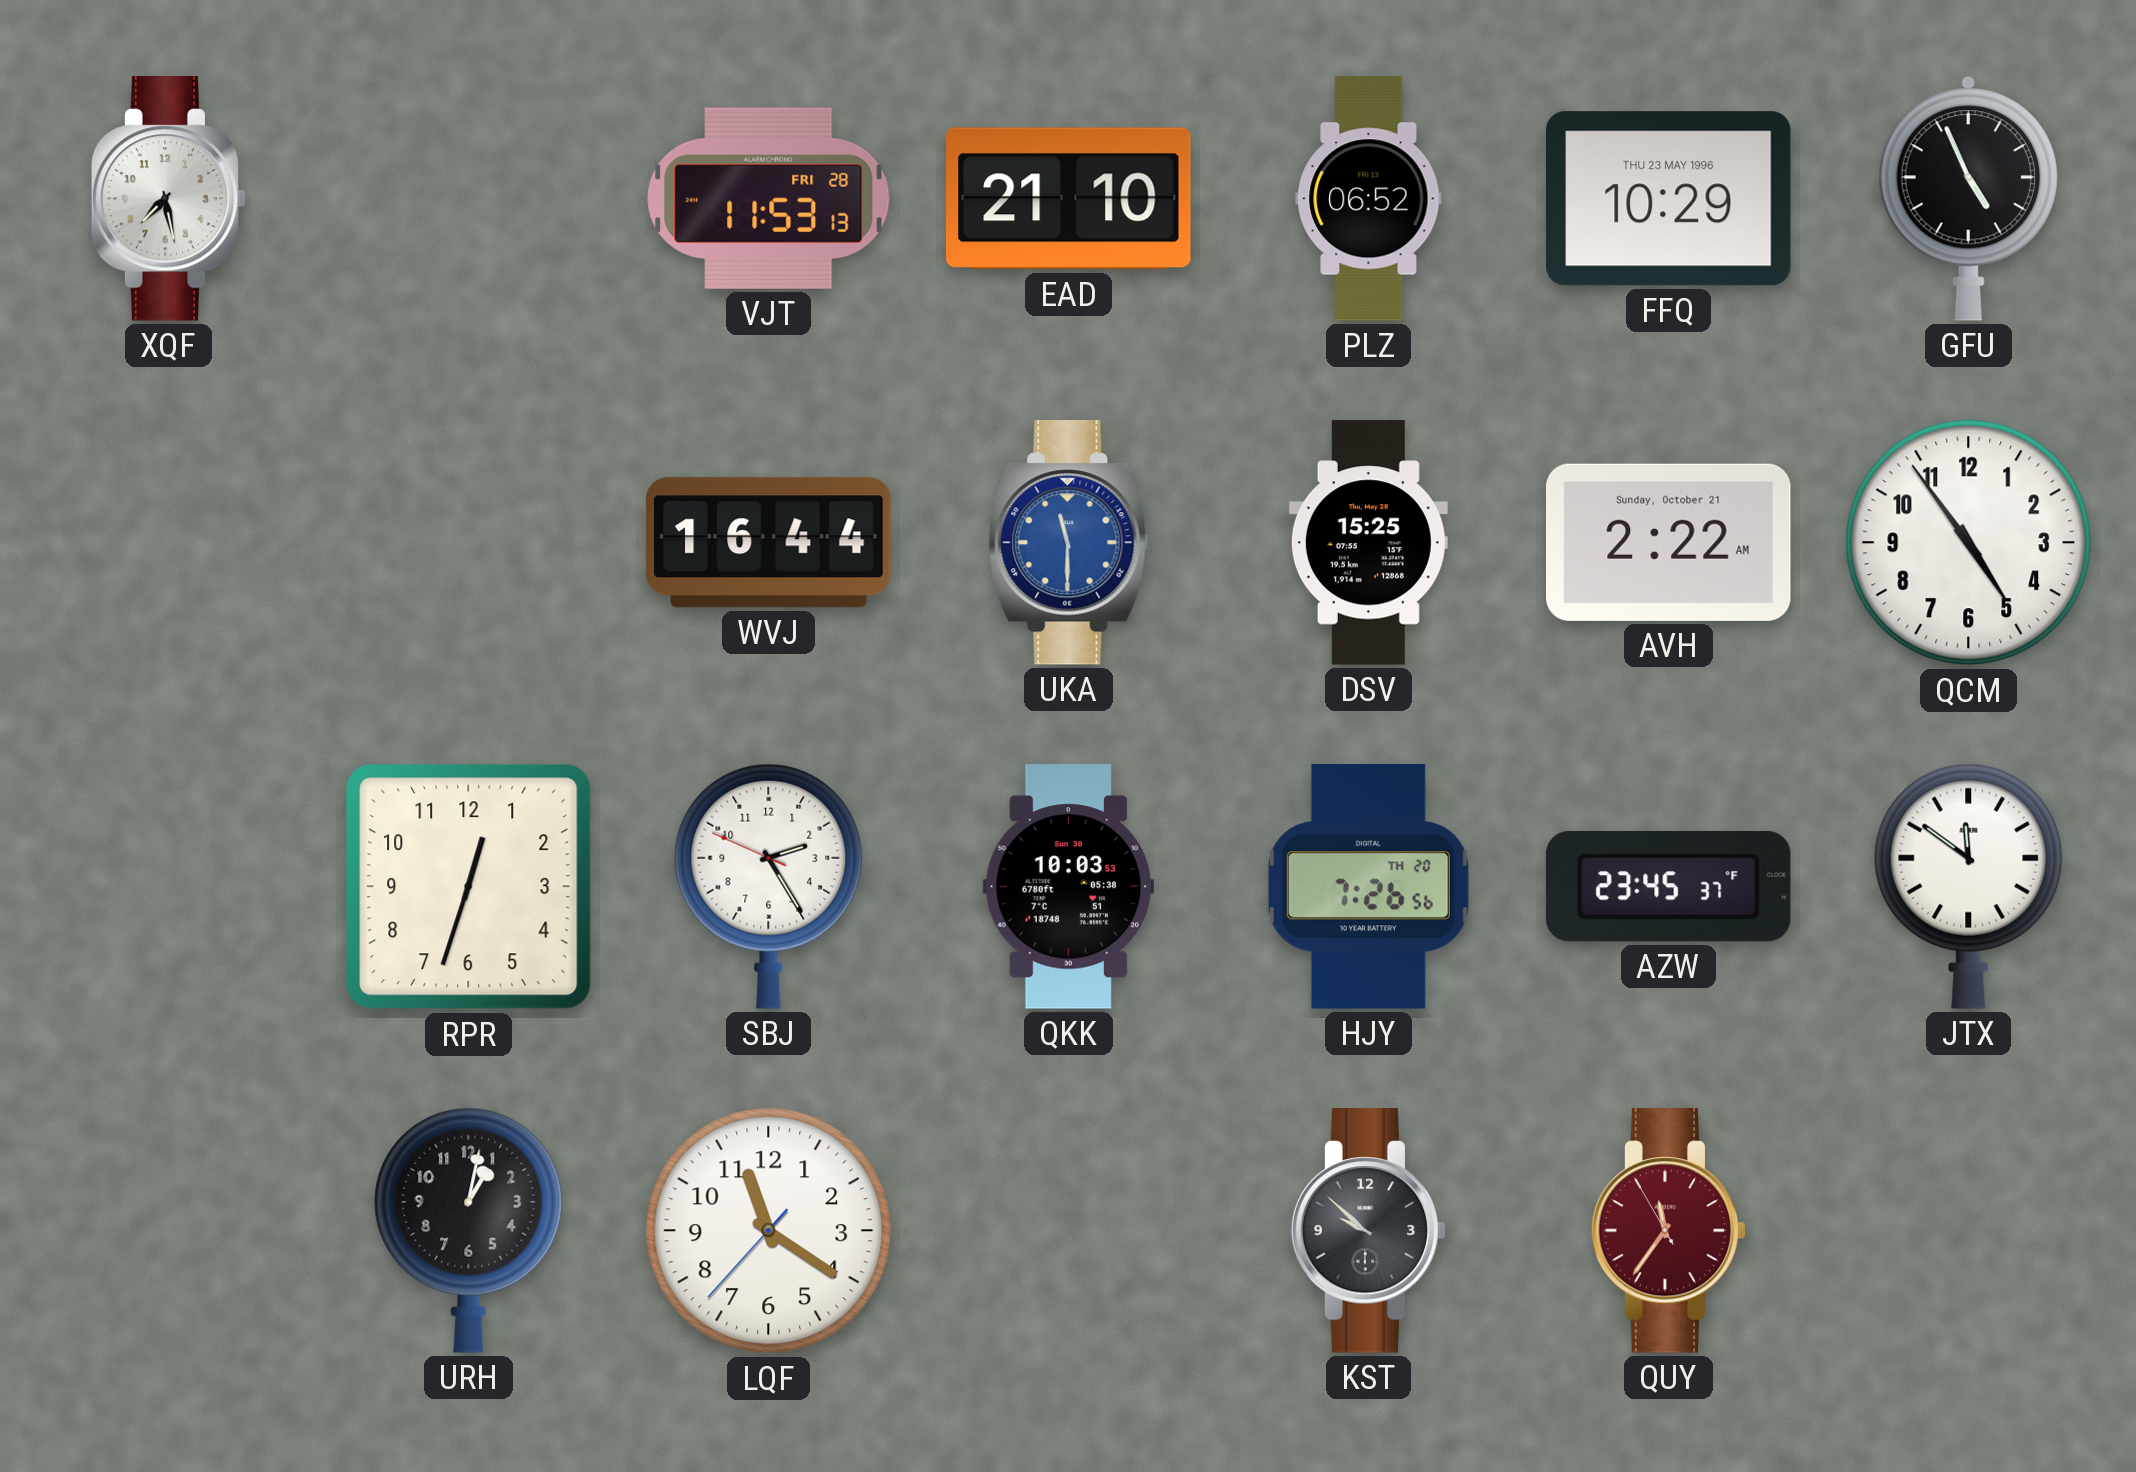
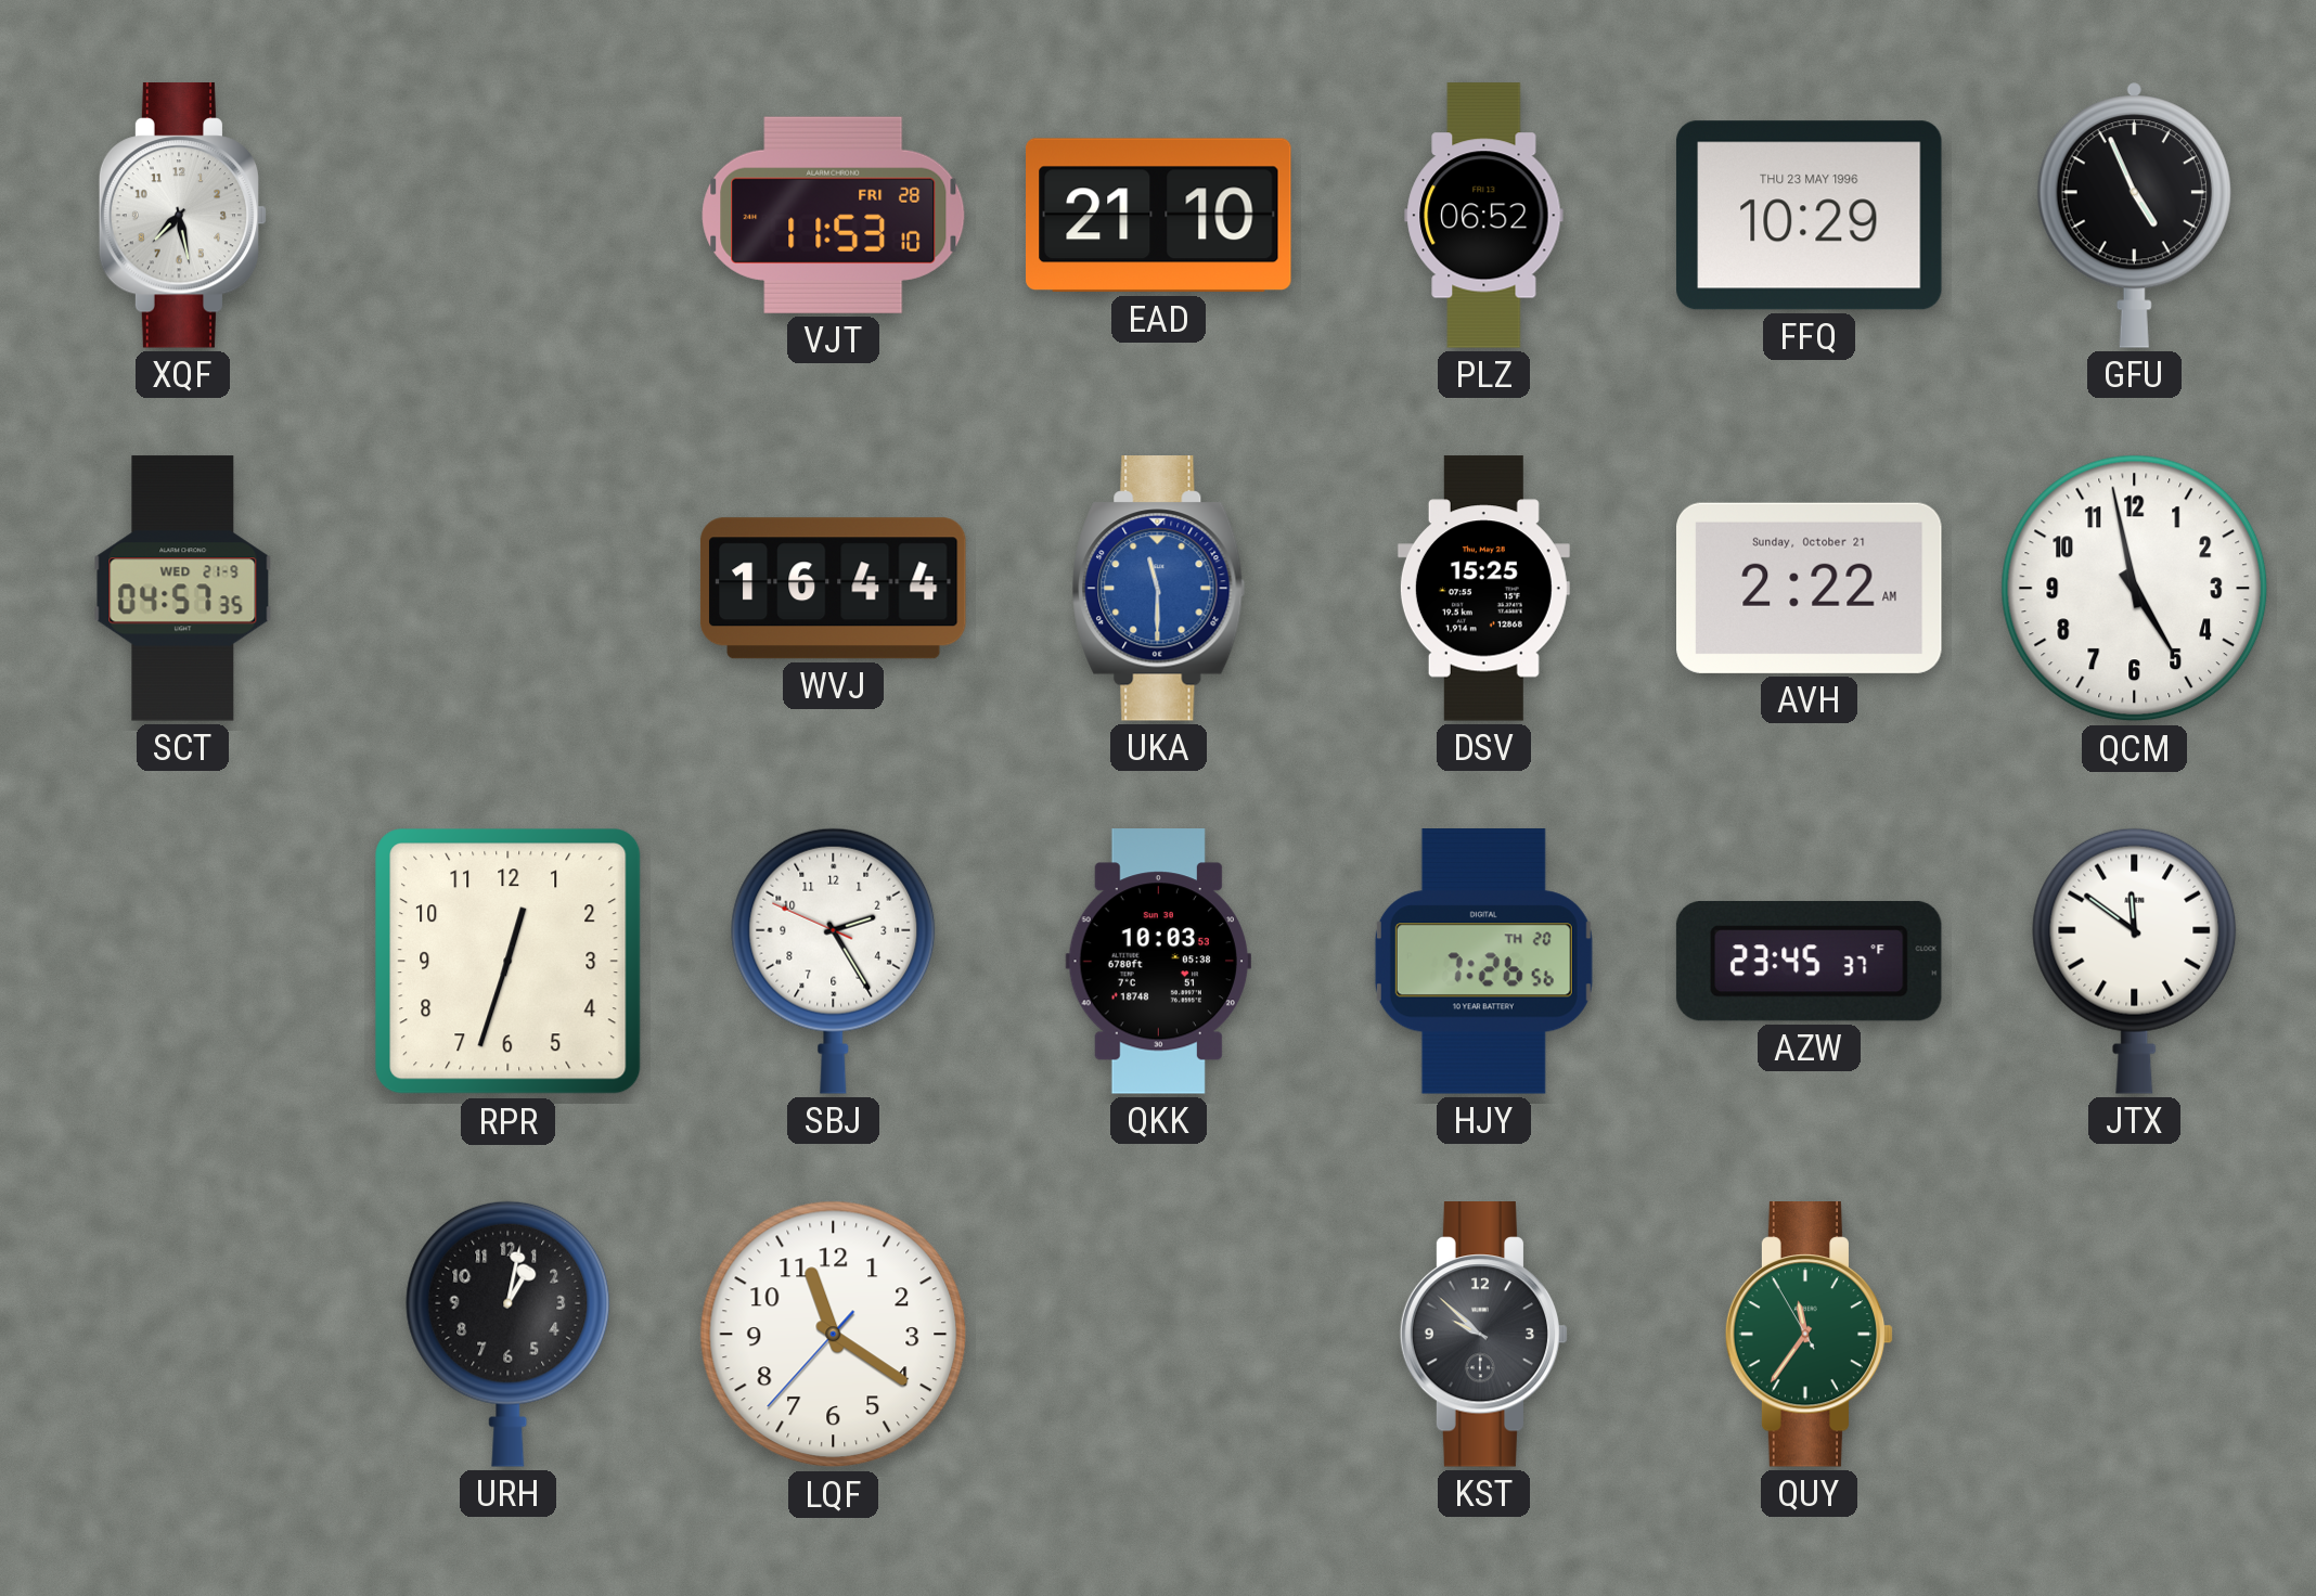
VJT: 11:53:13 -> 11:53:10
SCT: none -> 04:57
QCM: 4:54 -> 4:58
QUY dial: burgundy -> green
